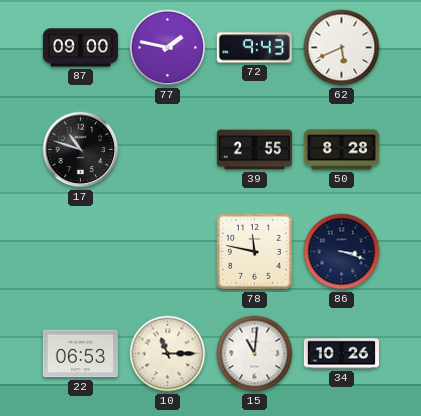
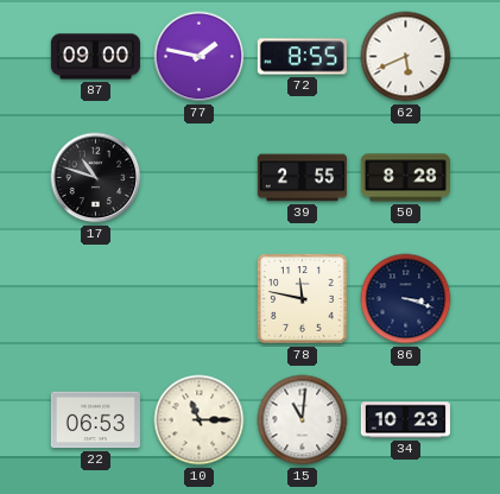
72: 9:43 -> 8:55
34: 10:26 -> 10:23
